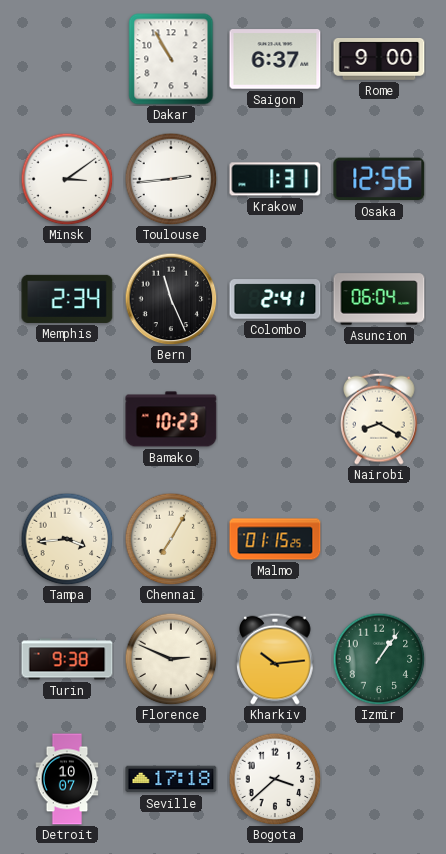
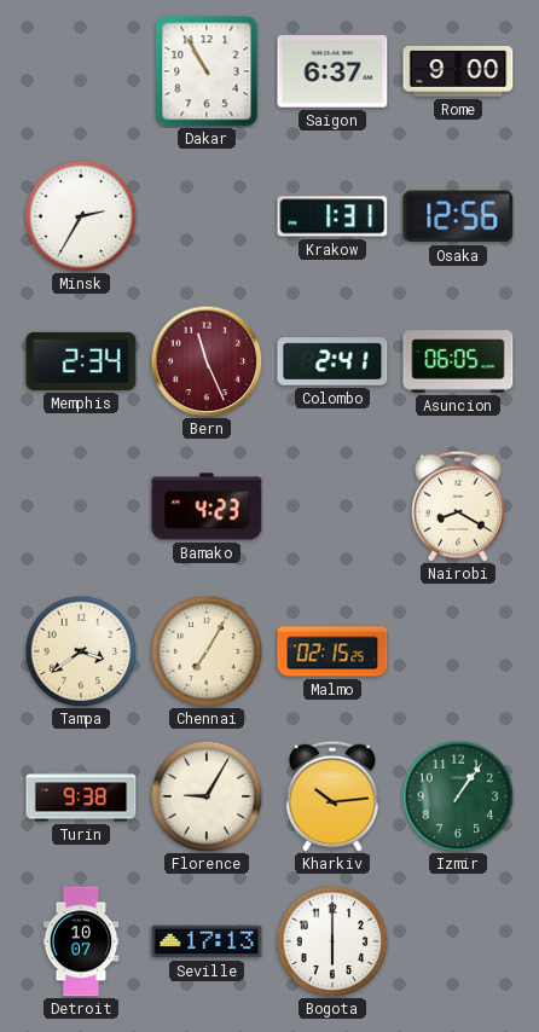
Minsk: 3:09 -> 2:35
Toulouse: 2:44 -> none
Bern dial: black -> burgundy
Asuncion: 06:04 -> 06:05
Bamako: 10:23 -> 4:23
Tampa: 3:44 -> 3:39
Malmo: 01:15 -> 02:15
Florence: 2:49 -> 9:05
Seville: 17:18 -> 17:13
Bogota: 3:38 -> 6:00
